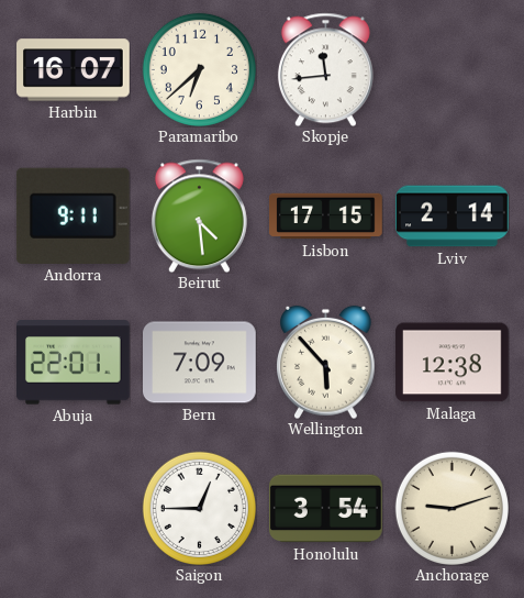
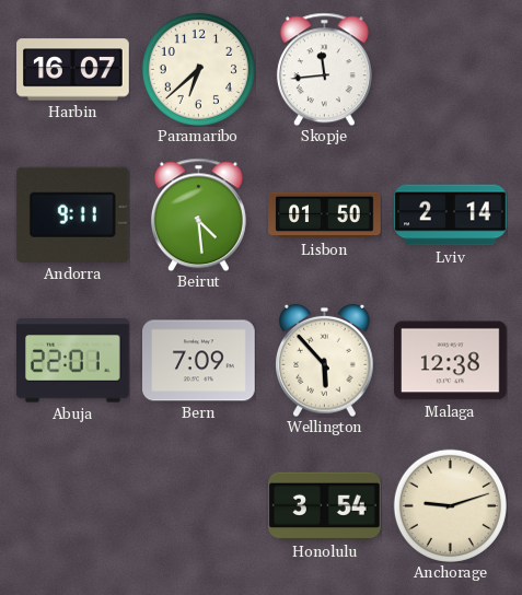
Lisbon: 17:15 -> 01:50
Saigon: 12:45 -> none
